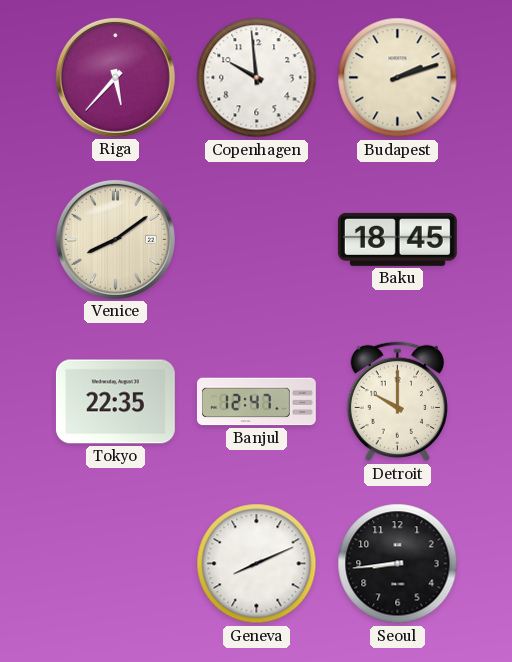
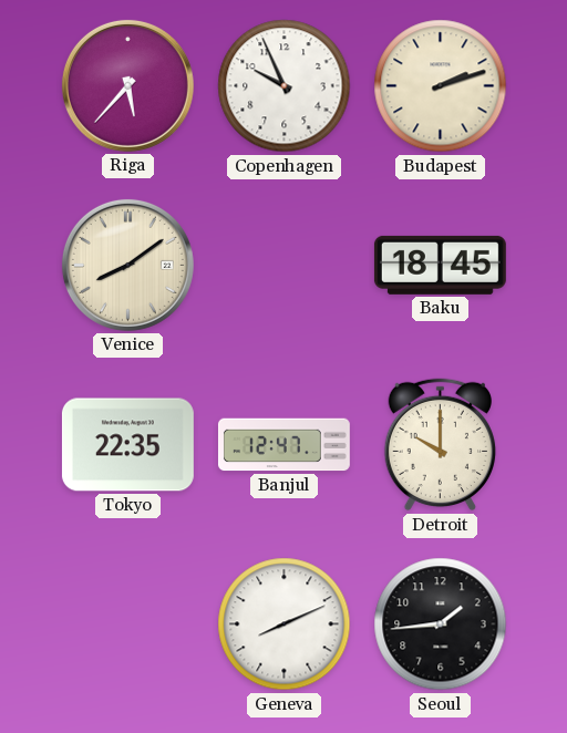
Copenhagen: 9:59 -> 9:56
Seoul: 8:44 -> 1:44
